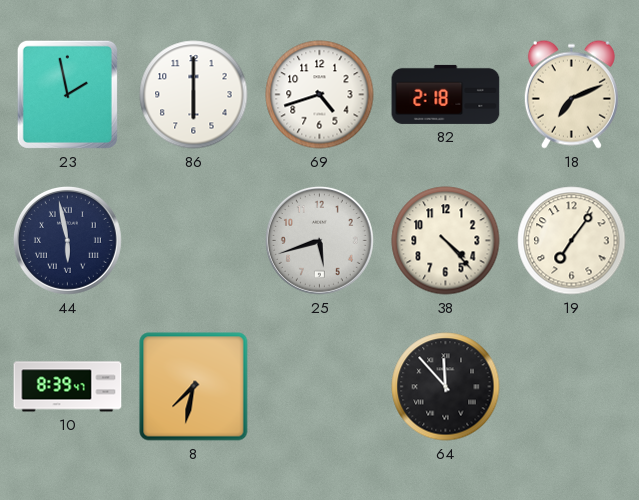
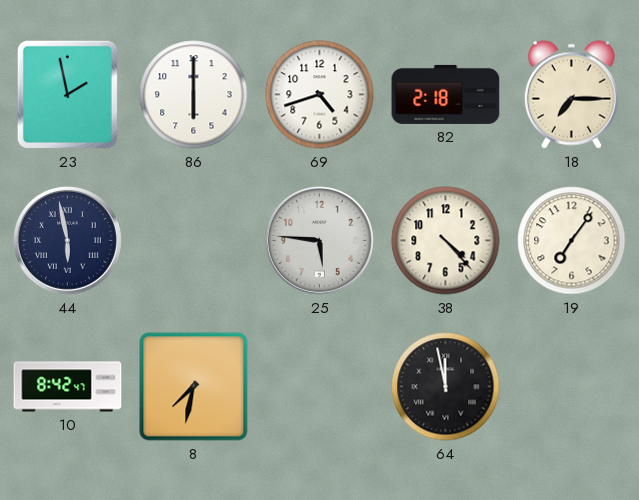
18: 7:11 -> 7:15
25: 5:42 -> 5:46
10: 8:39 -> 8:42
64: 11:53 -> 11:58
